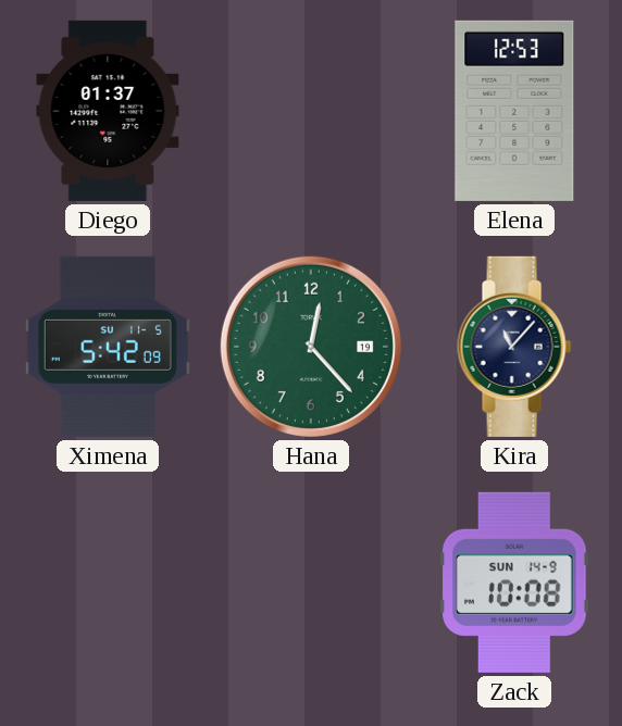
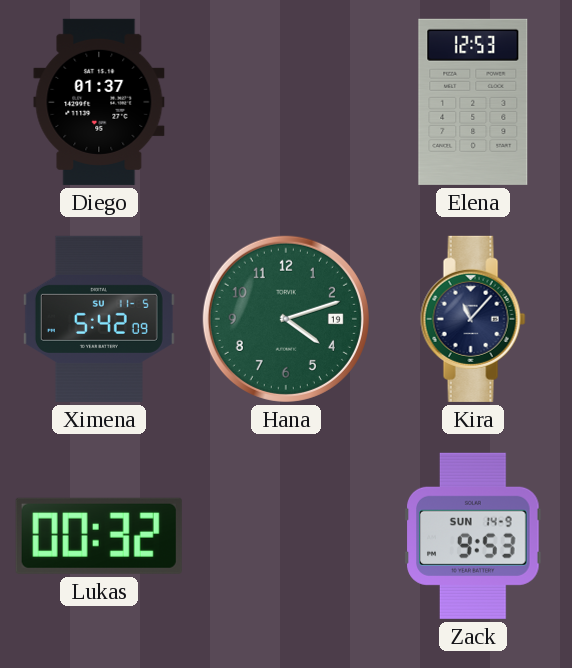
Hana: 12:23 -> 4:12
Lukas: none -> 00:32
Zack: 10:08 -> 9:53
